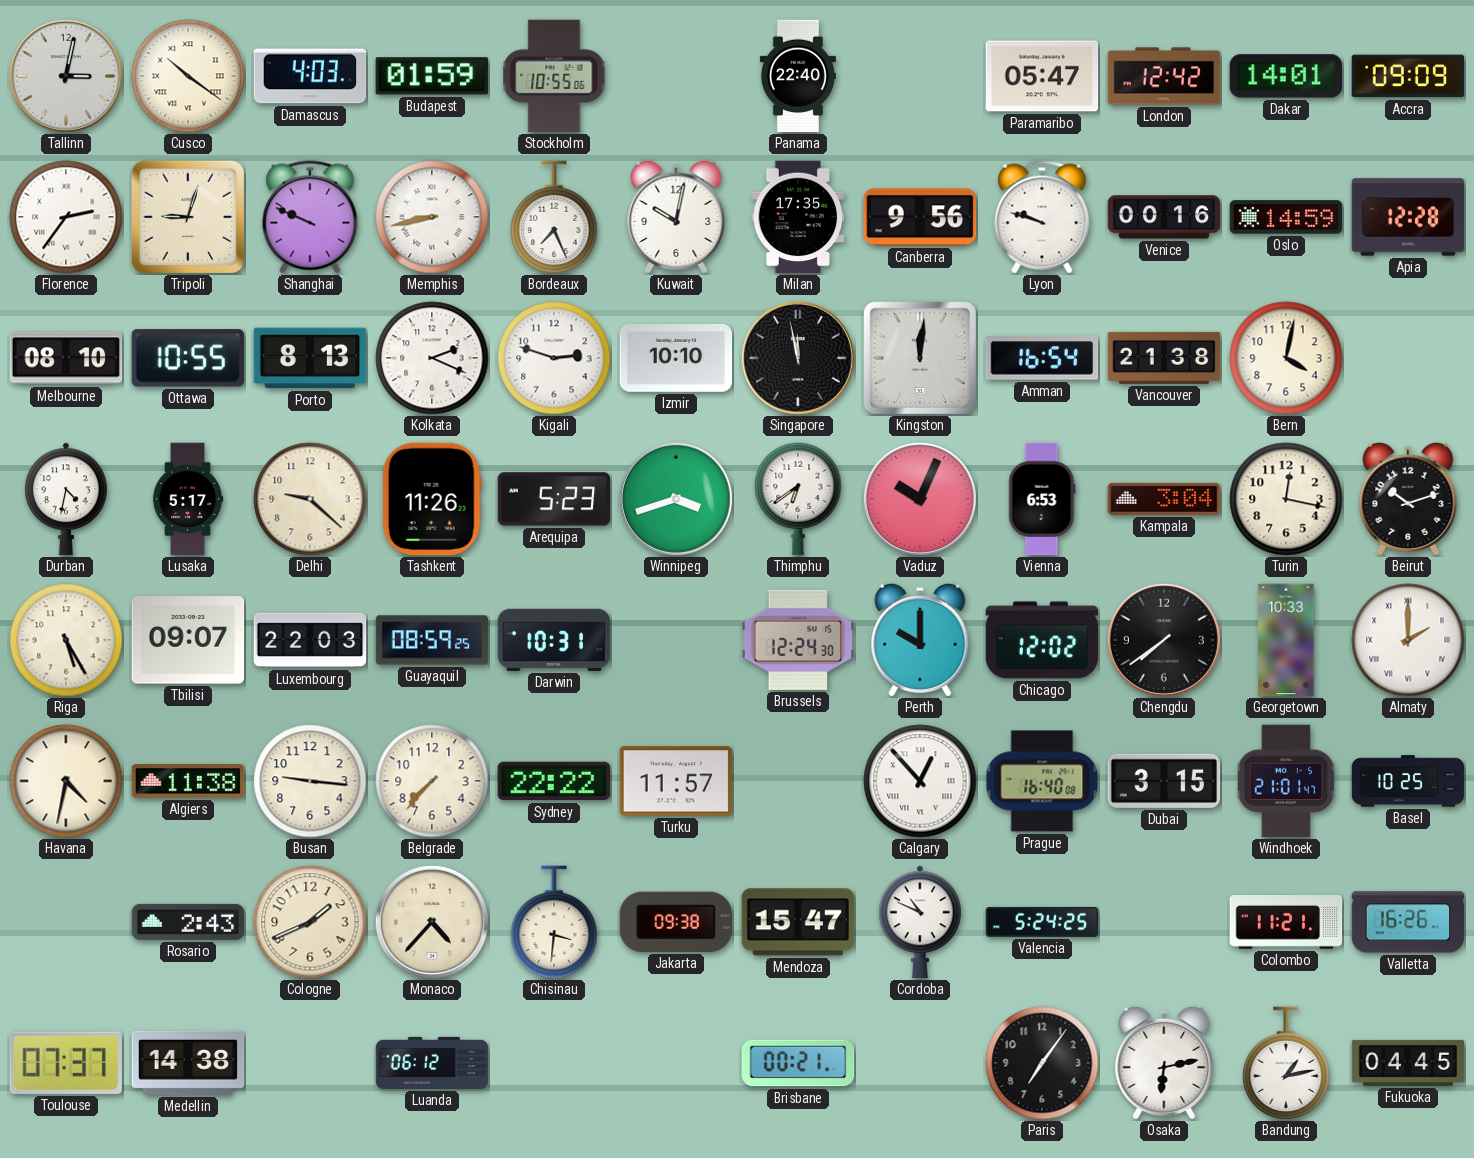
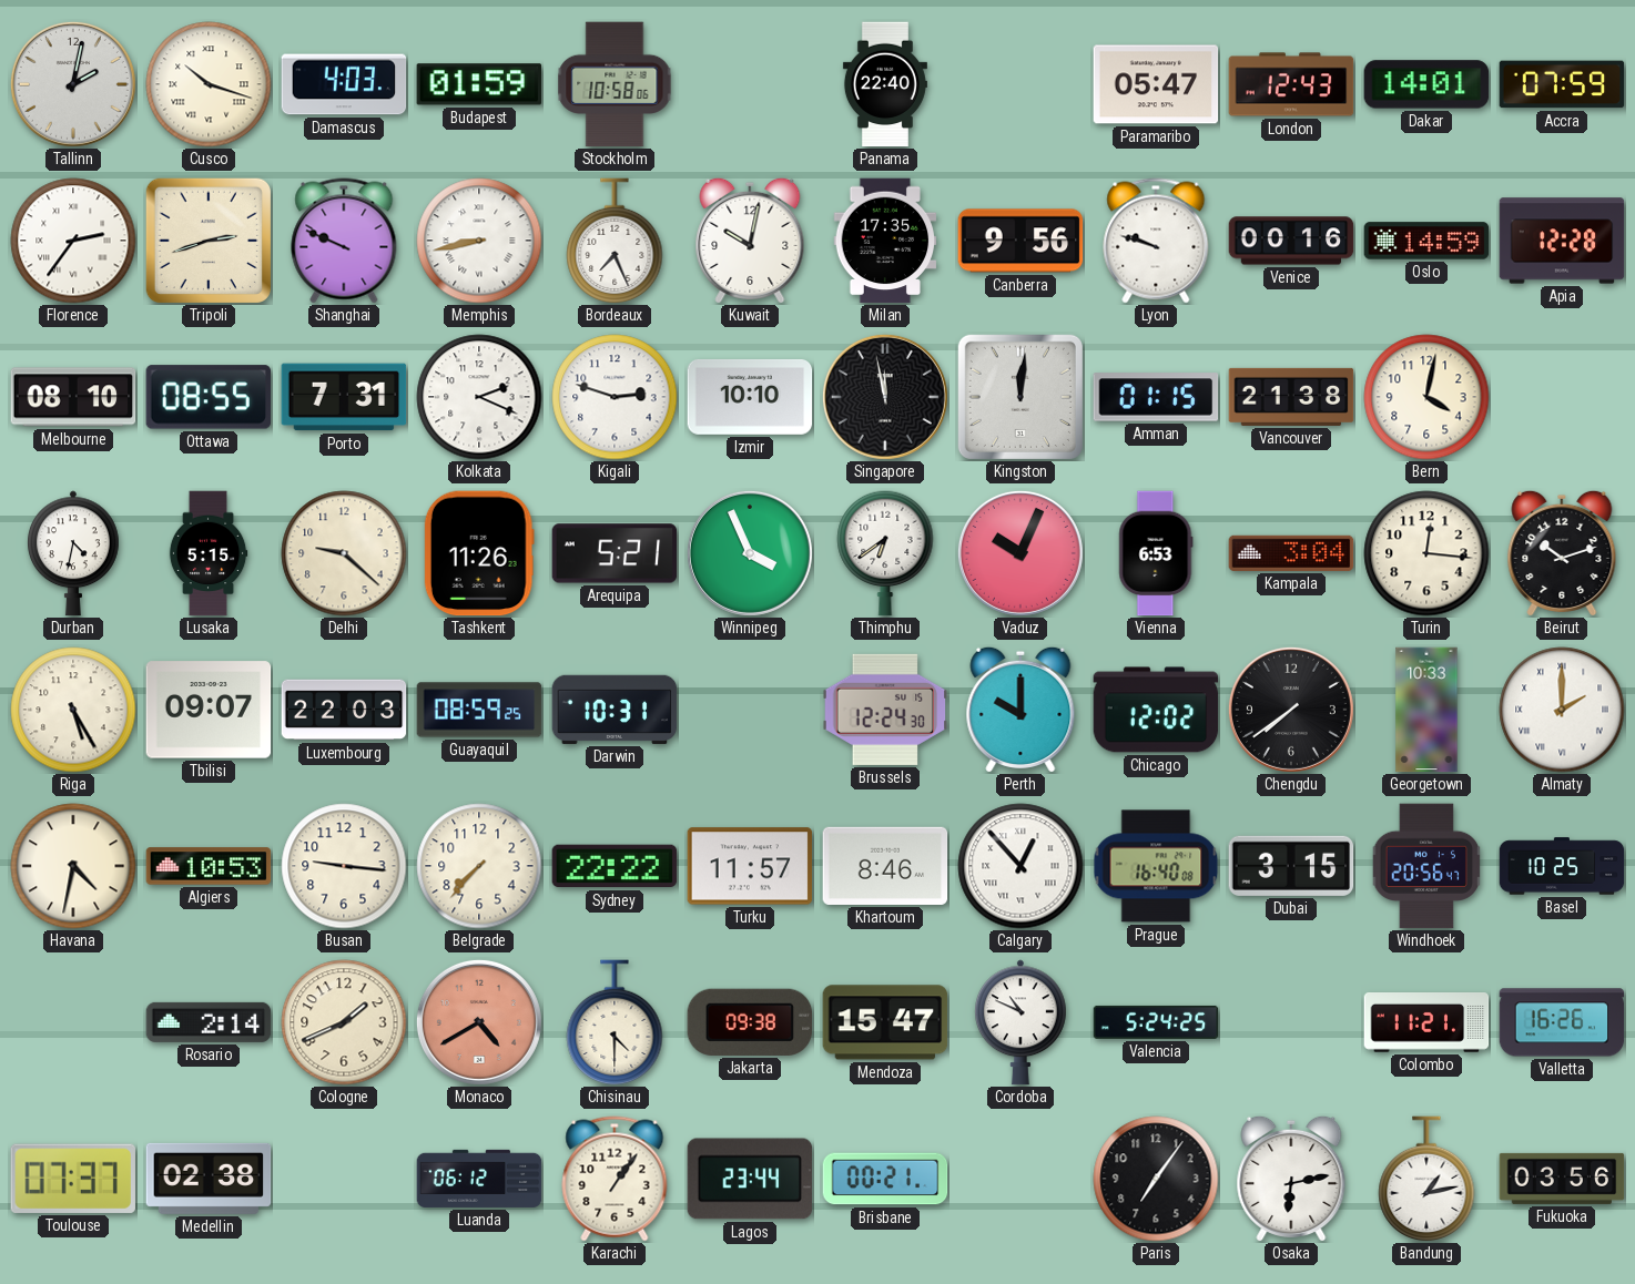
Tallinn: 3:02 -> 2:02
Cusco: 10:21 -> 10:18
Stockholm: 10:55 -> 10:58
London: 12:42 -> 12:43
Accra: 09:09 -> 07:59
Tripoli: 9:03 -> 2:42
Ottawa: 10:55 -> 08:55
Porto: 8:13 -> 7:31
Amman: 16:54 -> 01:15
Lusaka: 5:17 -> 5:15
Arequipa: 5:23 -> 5:21
Winnipeg: 3:42 -> 3:56
Turin: 12:17 -> 12:16
Algiers: 11:38 -> 10:53
Khartoum: none -> 8:46
Windhoek: 21:01 -> 20:56
Rosario: 2:43 -> 2:14
Monaco: 4:37 -> 4:40
Monaco dial: cream -> salmon
Chisinau: 3:31 -> 4:30
Medellin: 14:38 -> 02:38
Karachi: none -> 1:06
Lagos: none -> 23:44
Fukuoka: 04:45 -> 03:56
